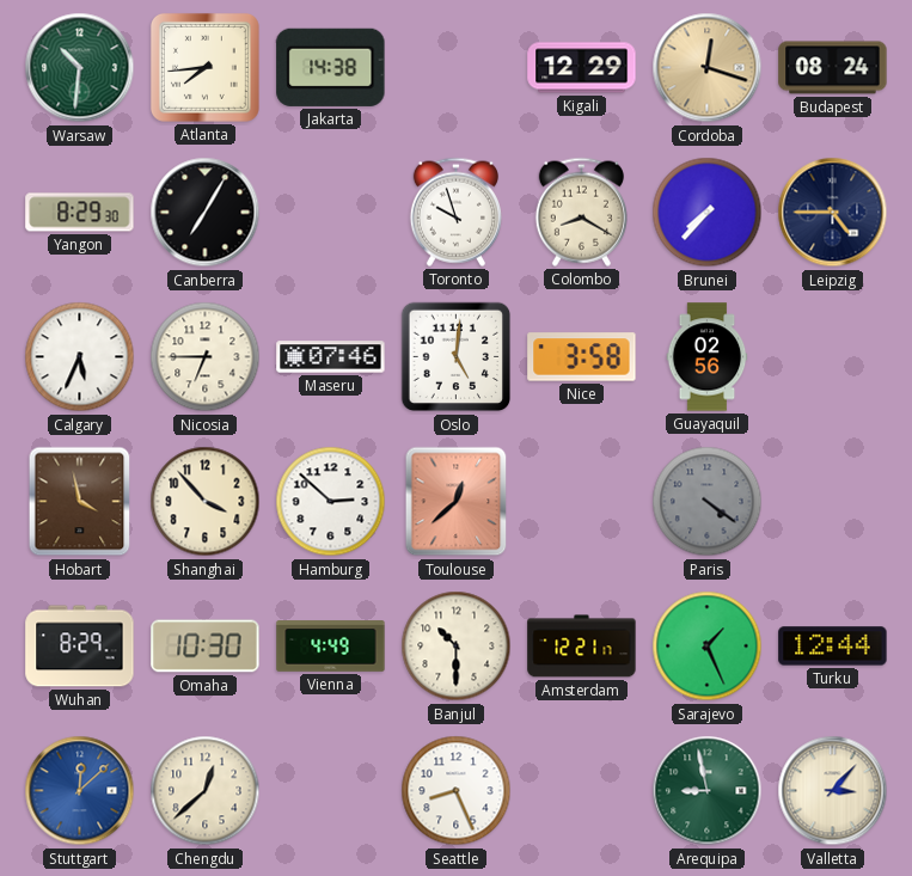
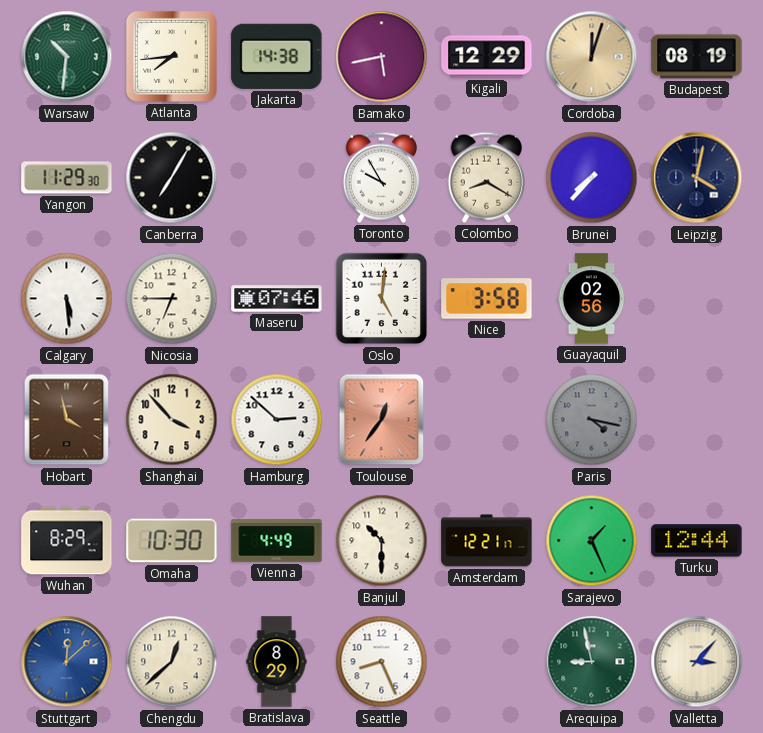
Bamako: none -> 5:43
Cordoba: 12:18 -> 12:03
Budapest: 08:24 -> 08:19
Yangon: 8:29 -> 11:29
Toronto: 9:57 -> 9:55
Leipzig: 4:45 -> 4:02
Calgary: 5:34 -> 5:29
Toulouse: 12:38 -> 12:36
Paris: 4:21 -> 4:17
Bratislava: none -> 8:29
